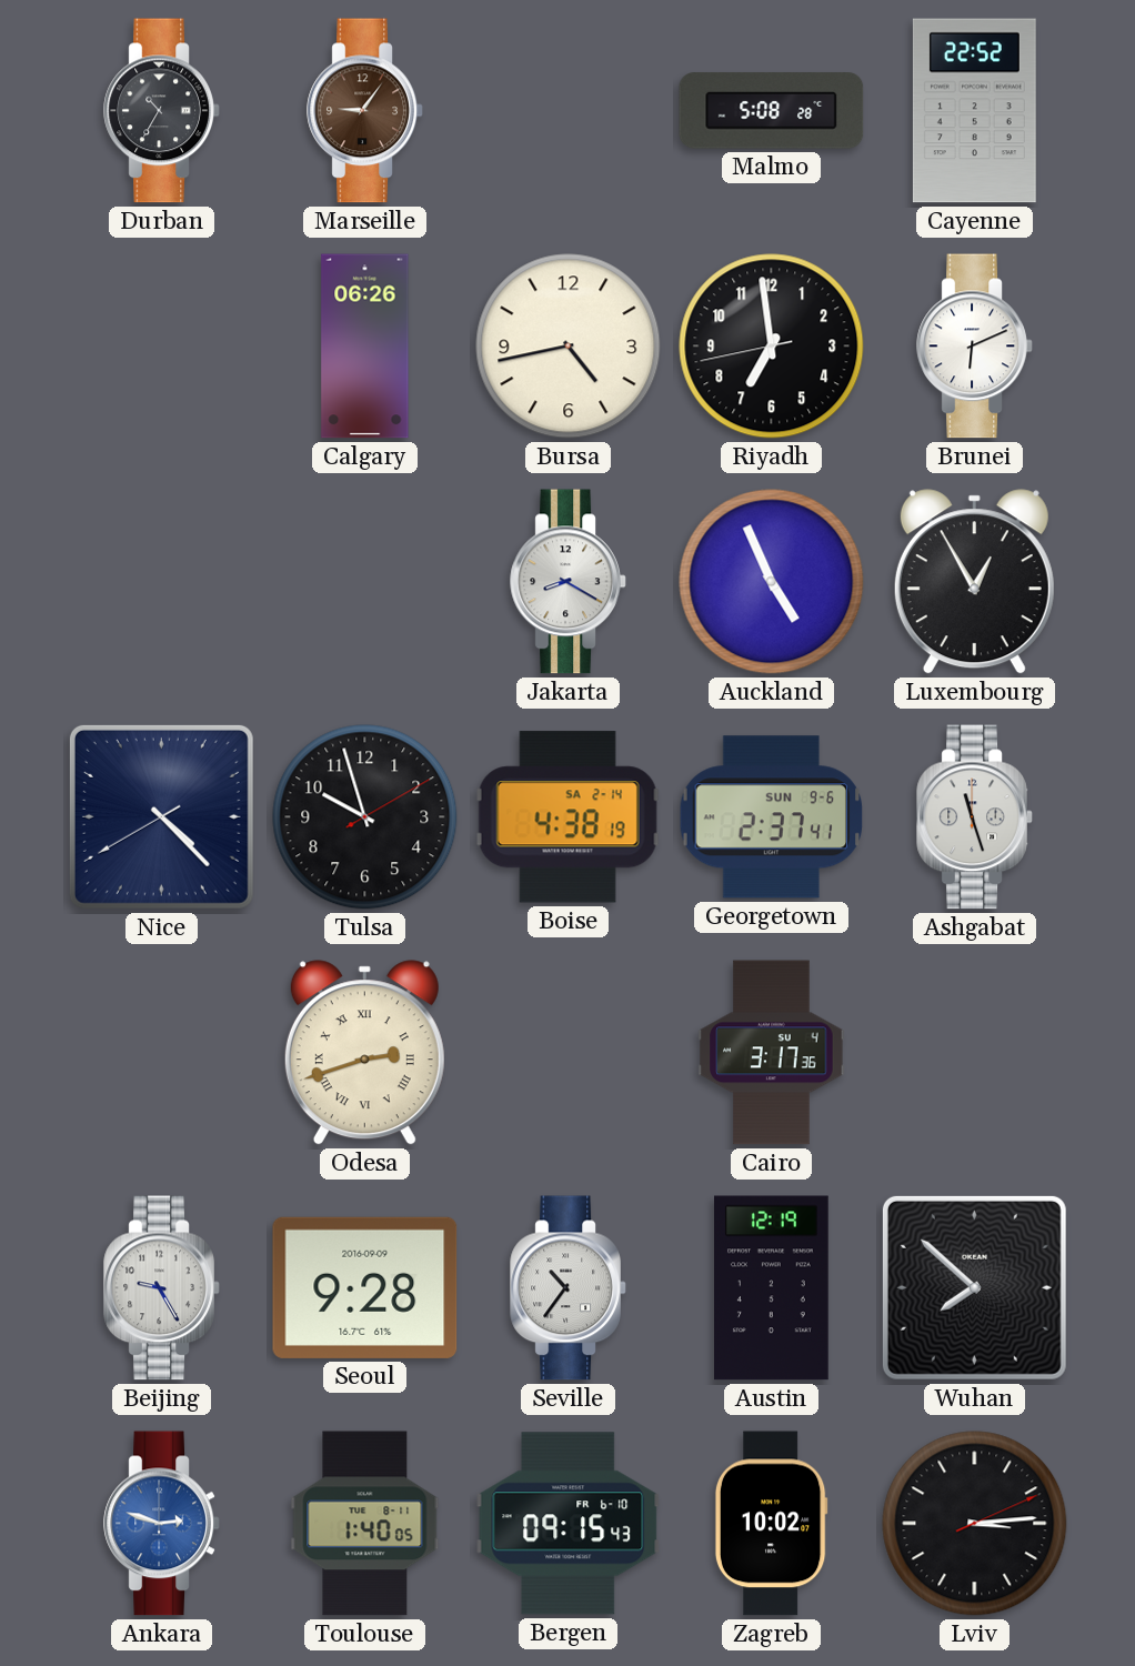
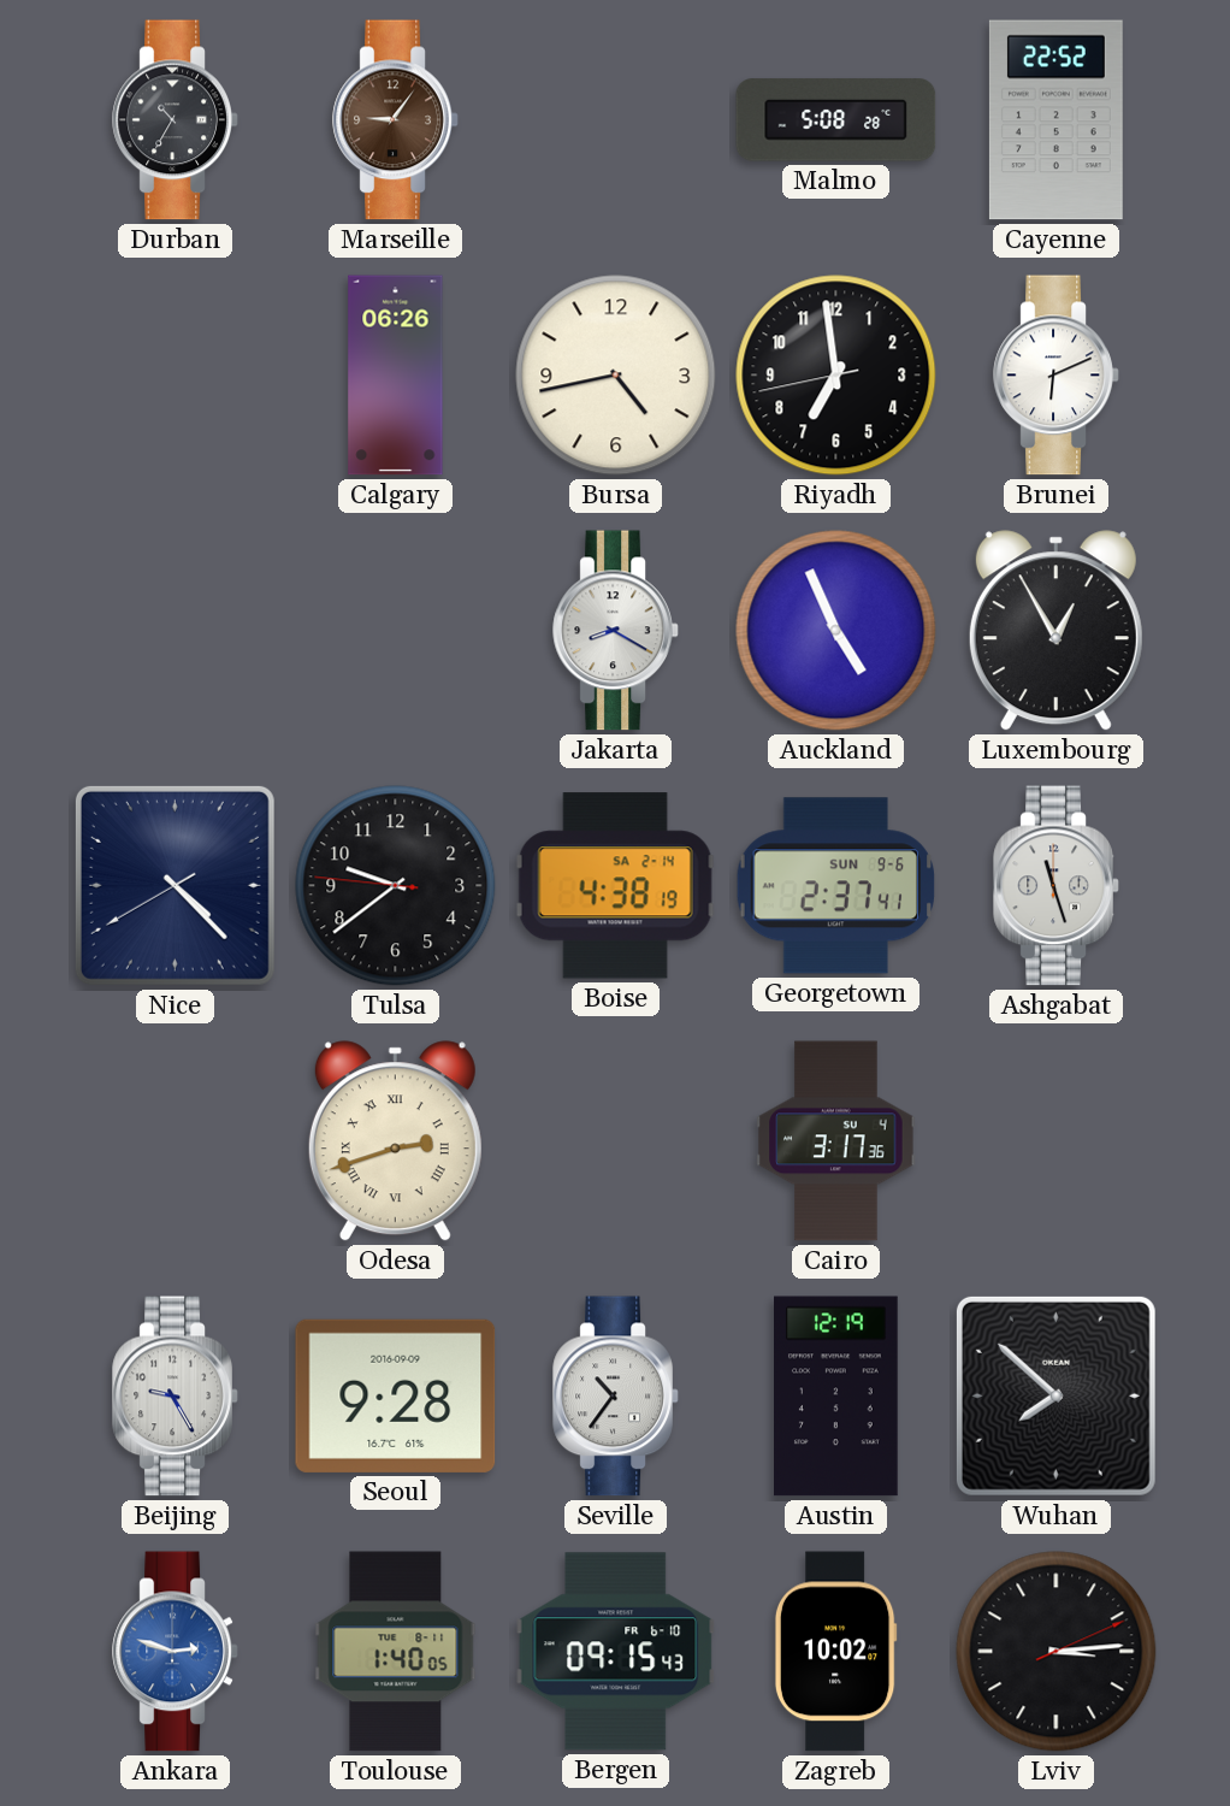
Tulsa: 9:57 -> 9:38
